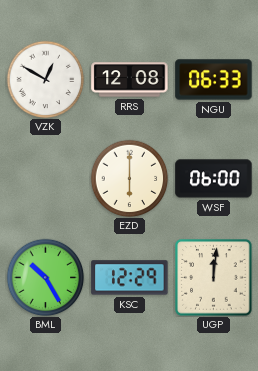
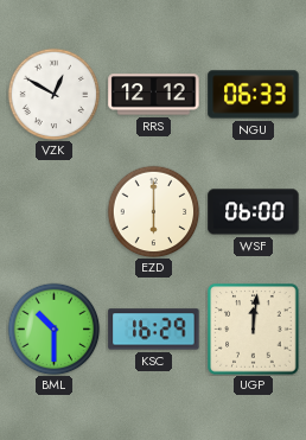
RRS: 12:08 -> 12:12
BML: 10:25 -> 10:30
KSC: 12:29 -> 16:29
